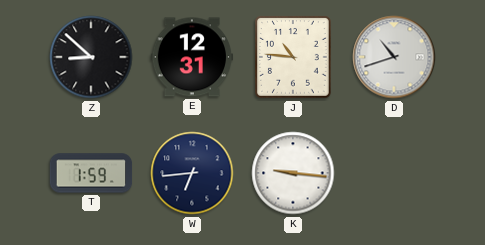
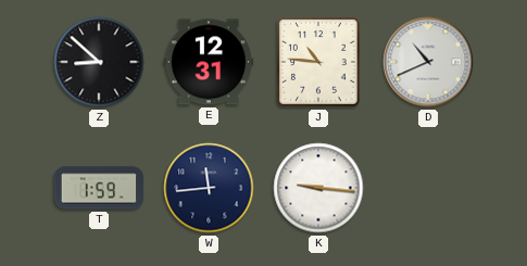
D: 10:42 -> 10:41
W: 6:44 -> 11:44
